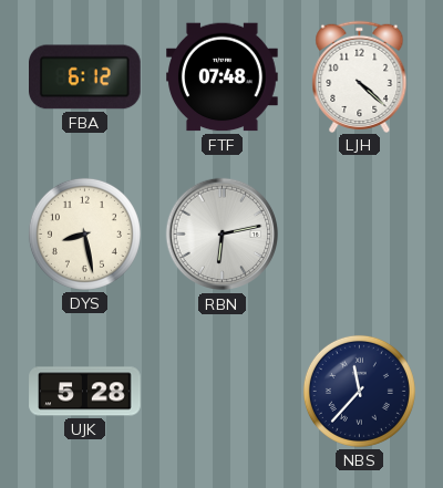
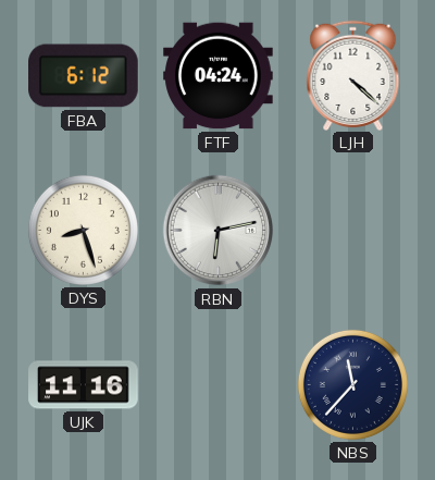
FTF: 07:48 -> 04:24
DYS: 8:28 -> 8:27
UJK: 5:28 -> 11:16
